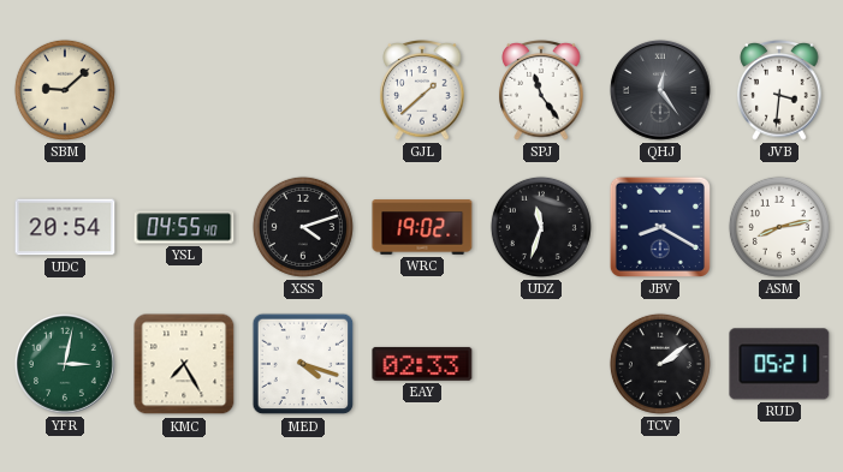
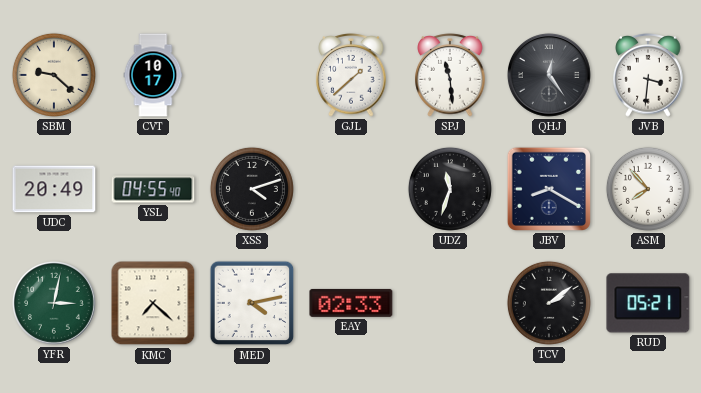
SBM: 9:08 -> 9:22
CVT: none -> 10:17
SPJ: 11:24 -> 11:29
UDC: 20:54 -> 20:49
WRC: 19:02 -> none
ASM: 8:13 -> 7:53
KMC: 7:25 -> 7:22
MED: 4:18 -> 4:13
